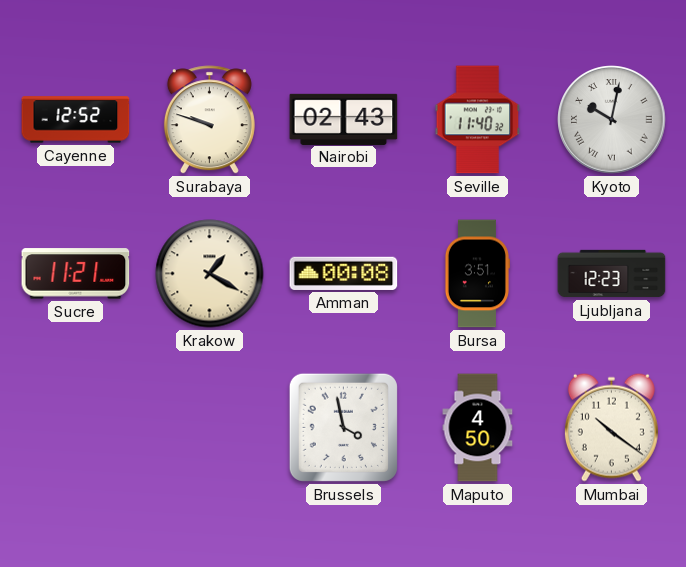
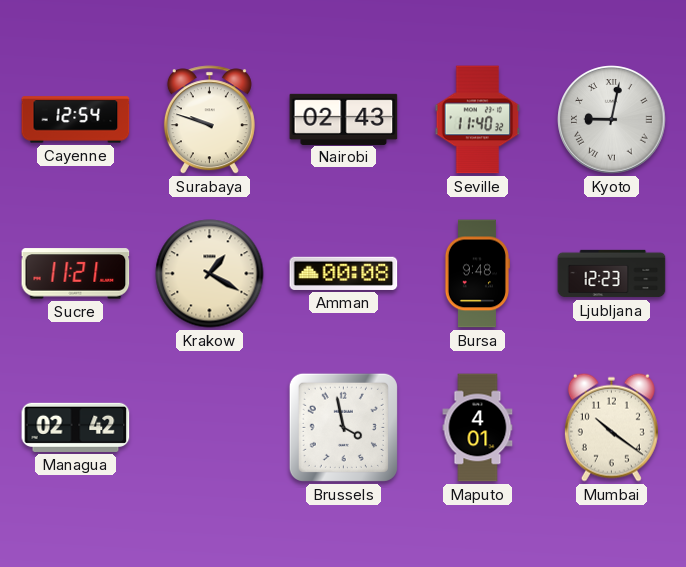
Cayenne: 12:52 -> 12:54
Kyoto: 10:02 -> 9:02
Bursa: 3:51 -> 9:48
Managua: none -> 02:42
Maputo: 4:50 -> 4:01
